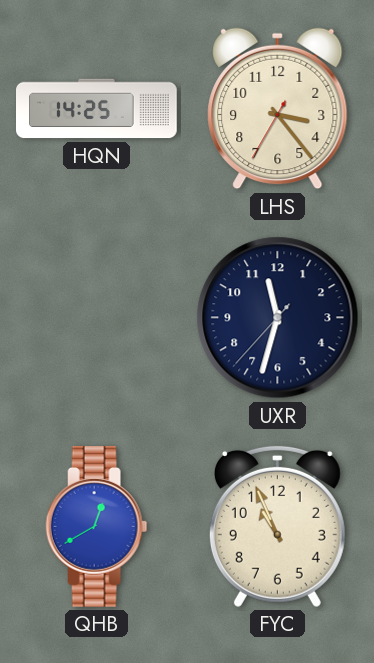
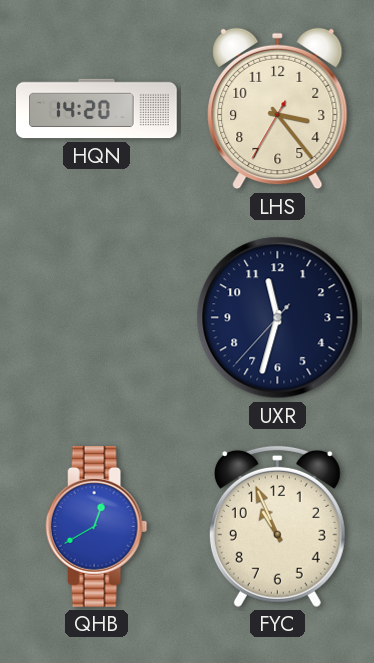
HQN: 14:25 -> 14:20
